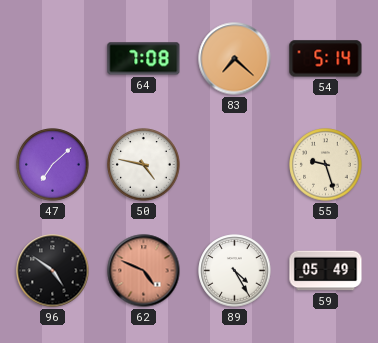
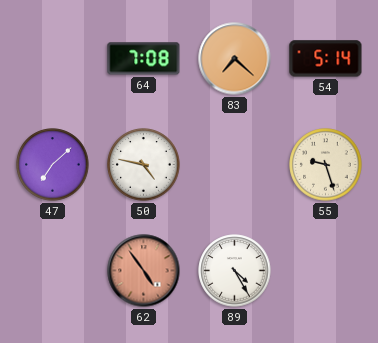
96: 4:51 -> none
62: 4:49 -> 4:54
59: 05:49 -> none
